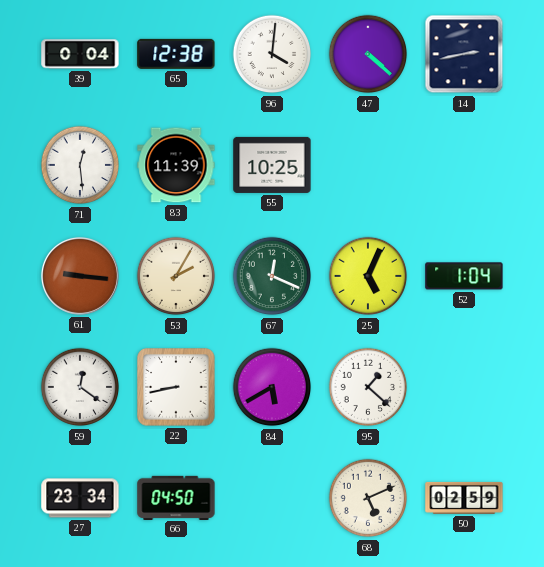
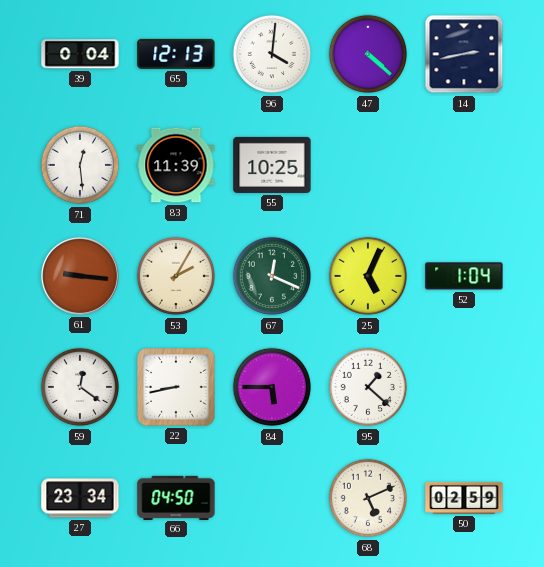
65: 12:38 -> 12:13
84: 5:40 -> 5:45
